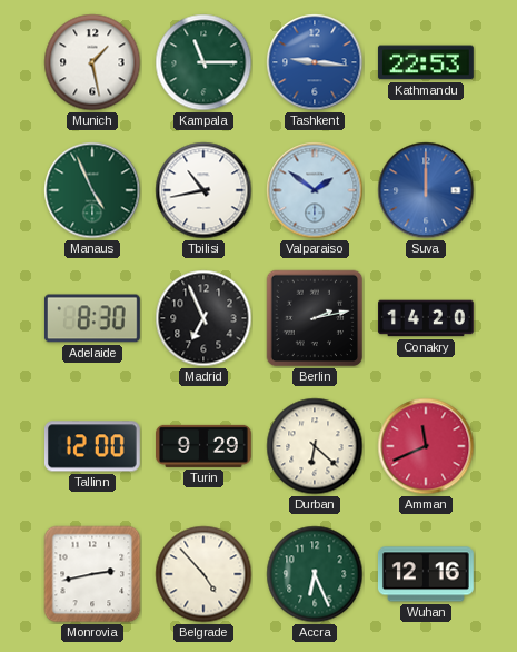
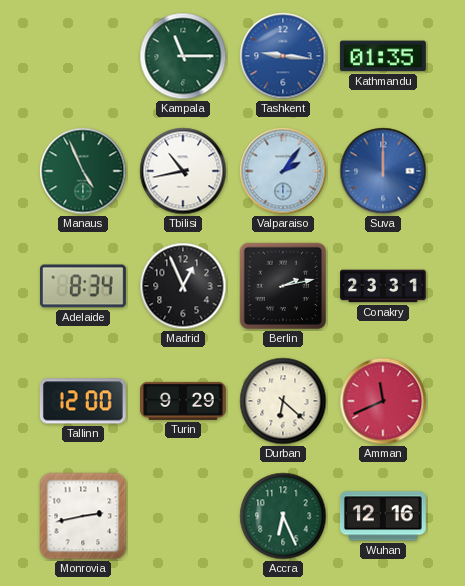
Munich: 1:28 -> none
Kathmandu: 22:53 -> 01:35
Valparaiso: 1:51 -> 2:06
Adelaide: 8:30 -> 8:34
Madrid: 6:56 -> 12:56
Conakry: 14:20 -> 23:31
Belgrade: 4:53 -> none
